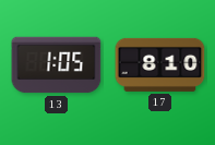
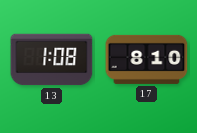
13: 1:05 -> 1:08
